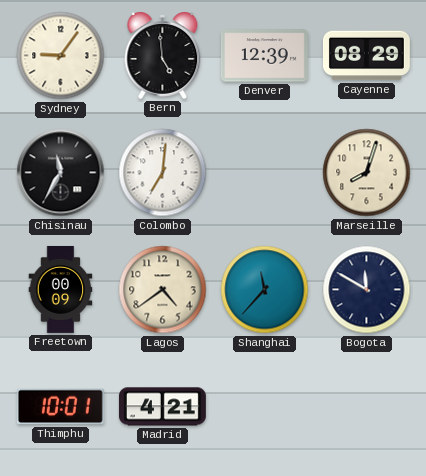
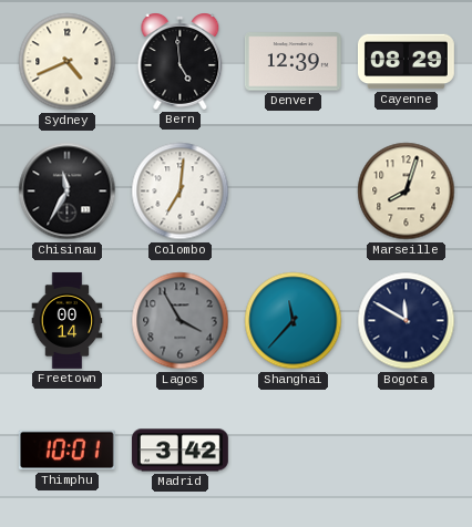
Sydney: 9:06 -> 4:41
Freetown: 00:09 -> 00:14
Lagos: 4:39 -> 3:55
Lagos dial: cream -> grey
Madrid: 4:21 -> 3:42
